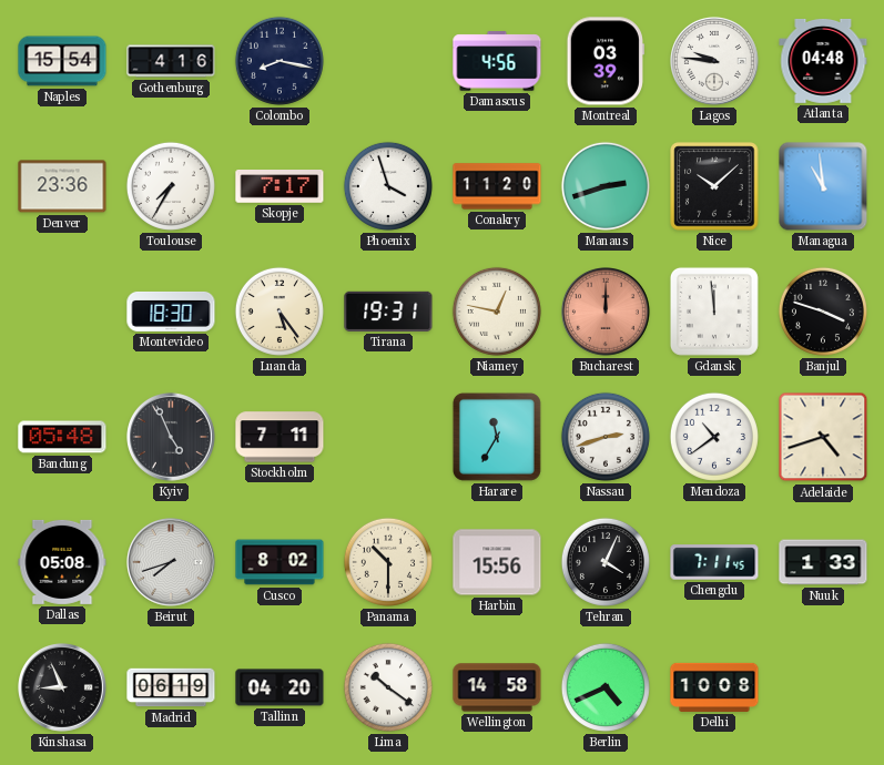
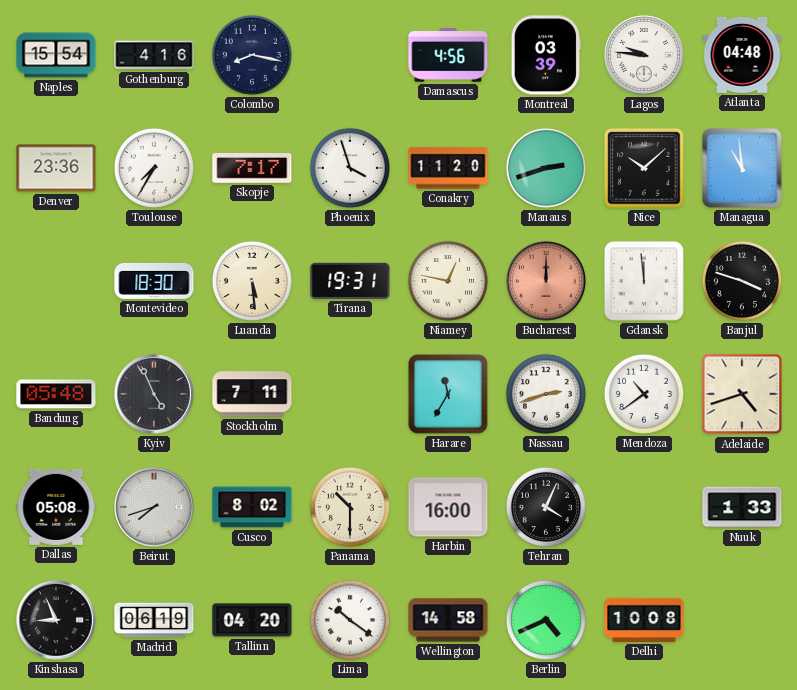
Luanda: 5:24 -> 5:29
Harbin: 15:56 -> 16:00
Chengdu: 7:11 -> none
